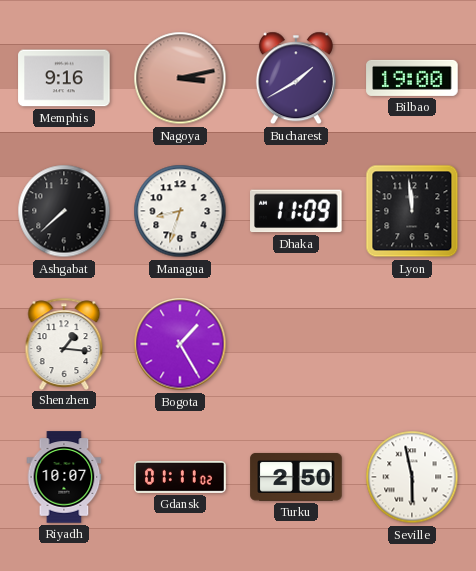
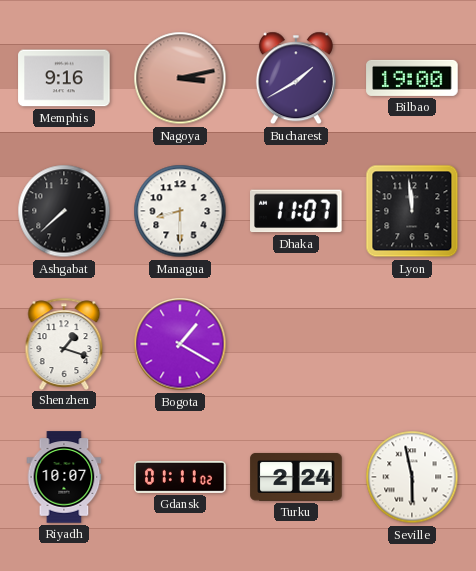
Managua: 8:33 -> 8:30
Dhaka: 11:09 -> 11:07
Shenzhen: 1:16 -> 1:18
Bogota: 1:25 -> 1:20
Turku: 2:50 -> 2:24
